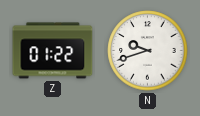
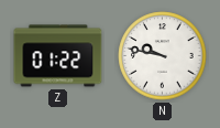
N: 9:42 -> 9:47
